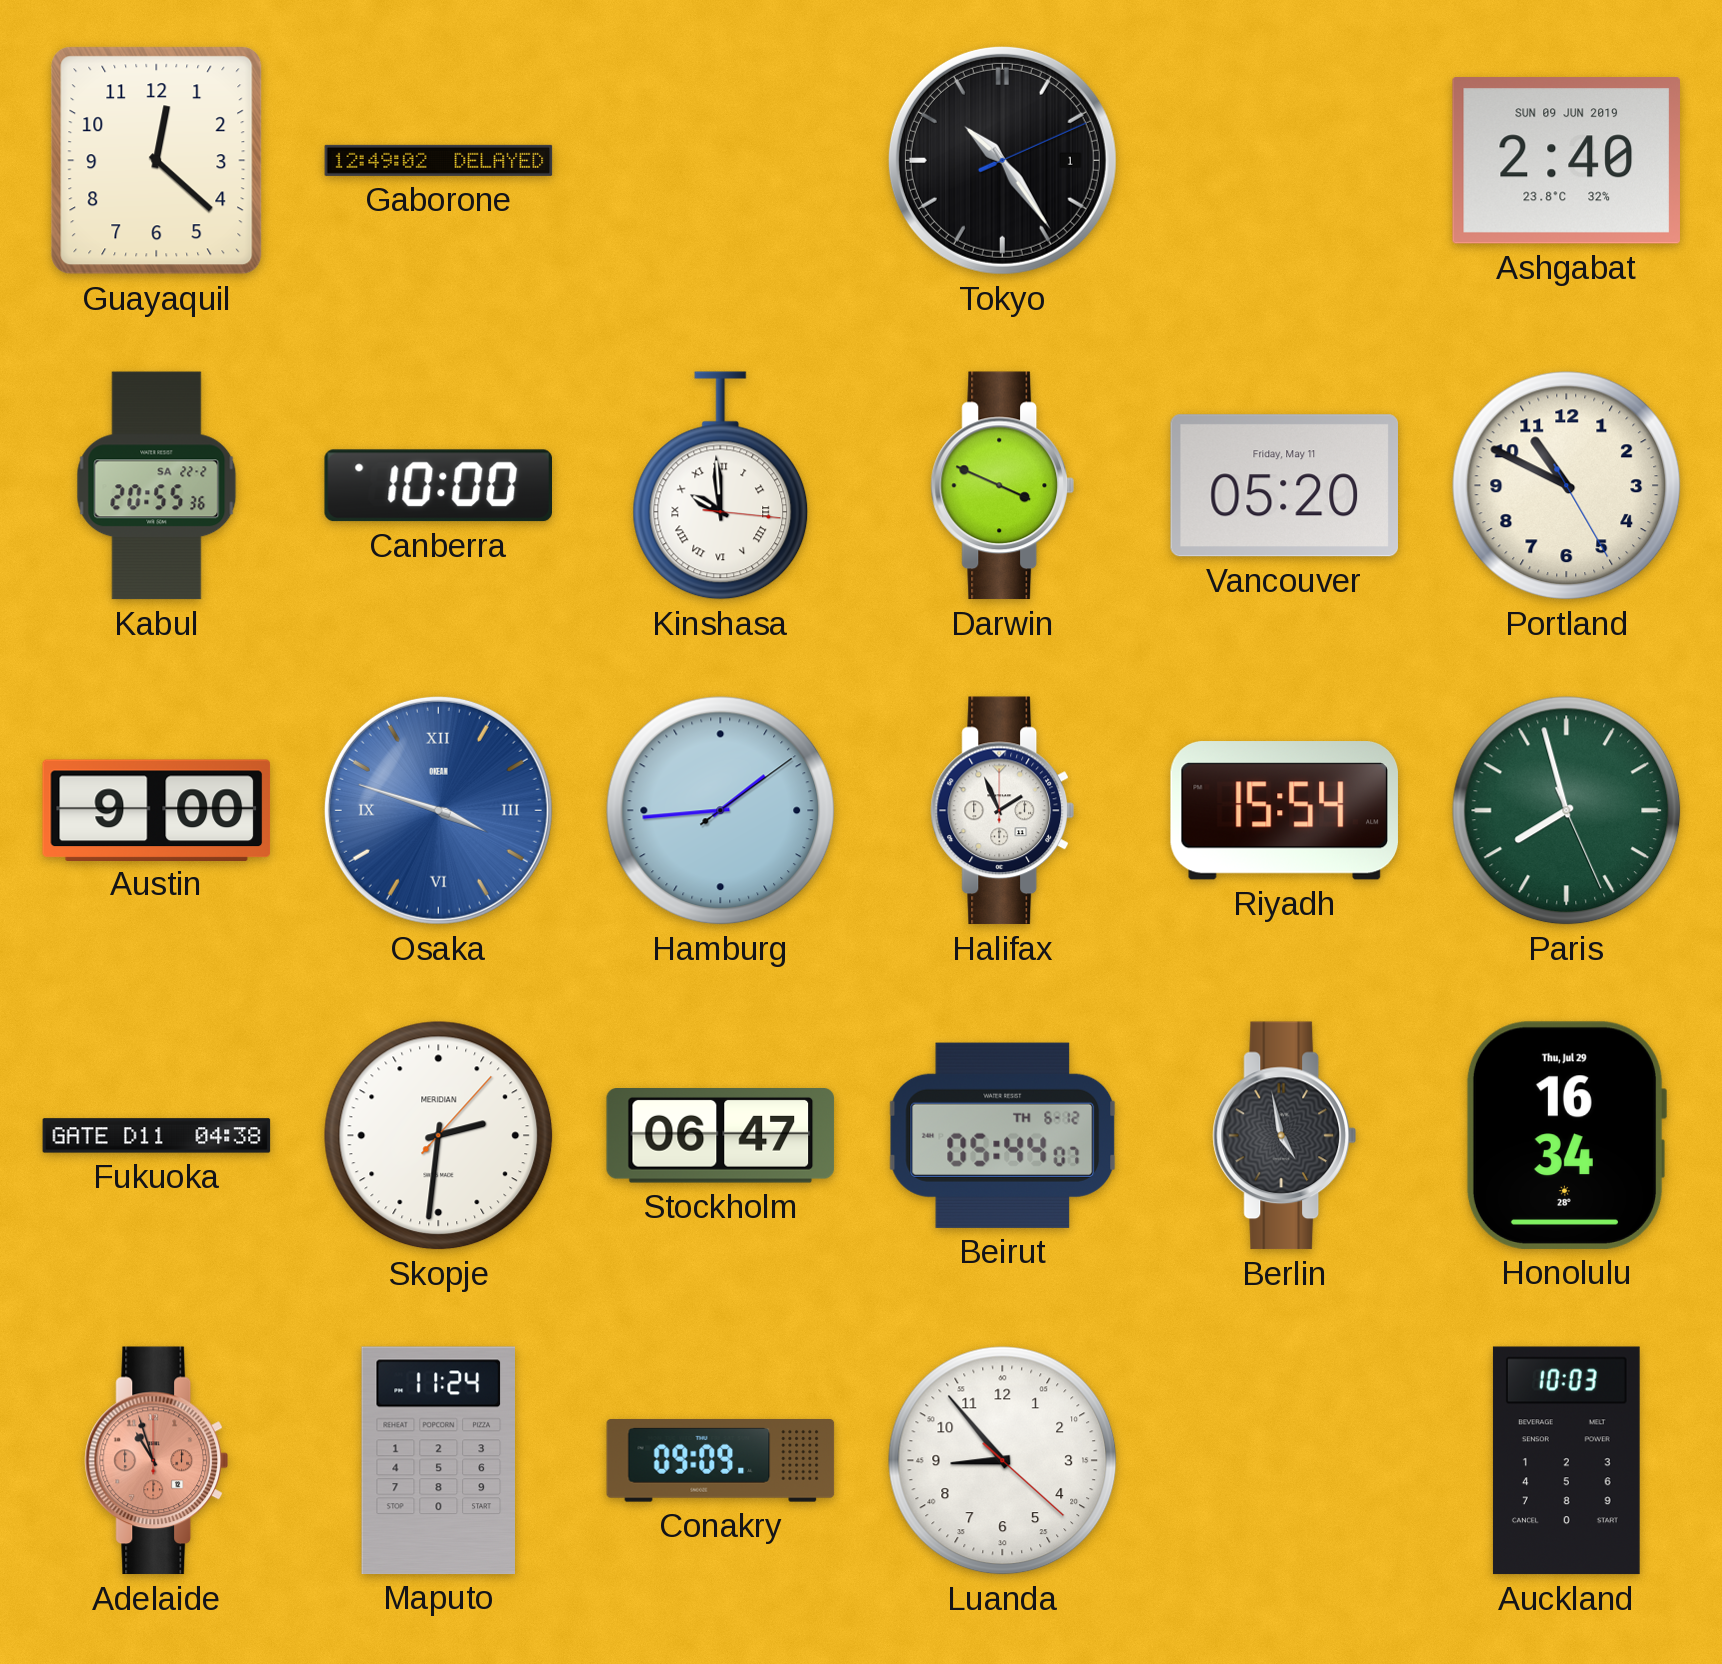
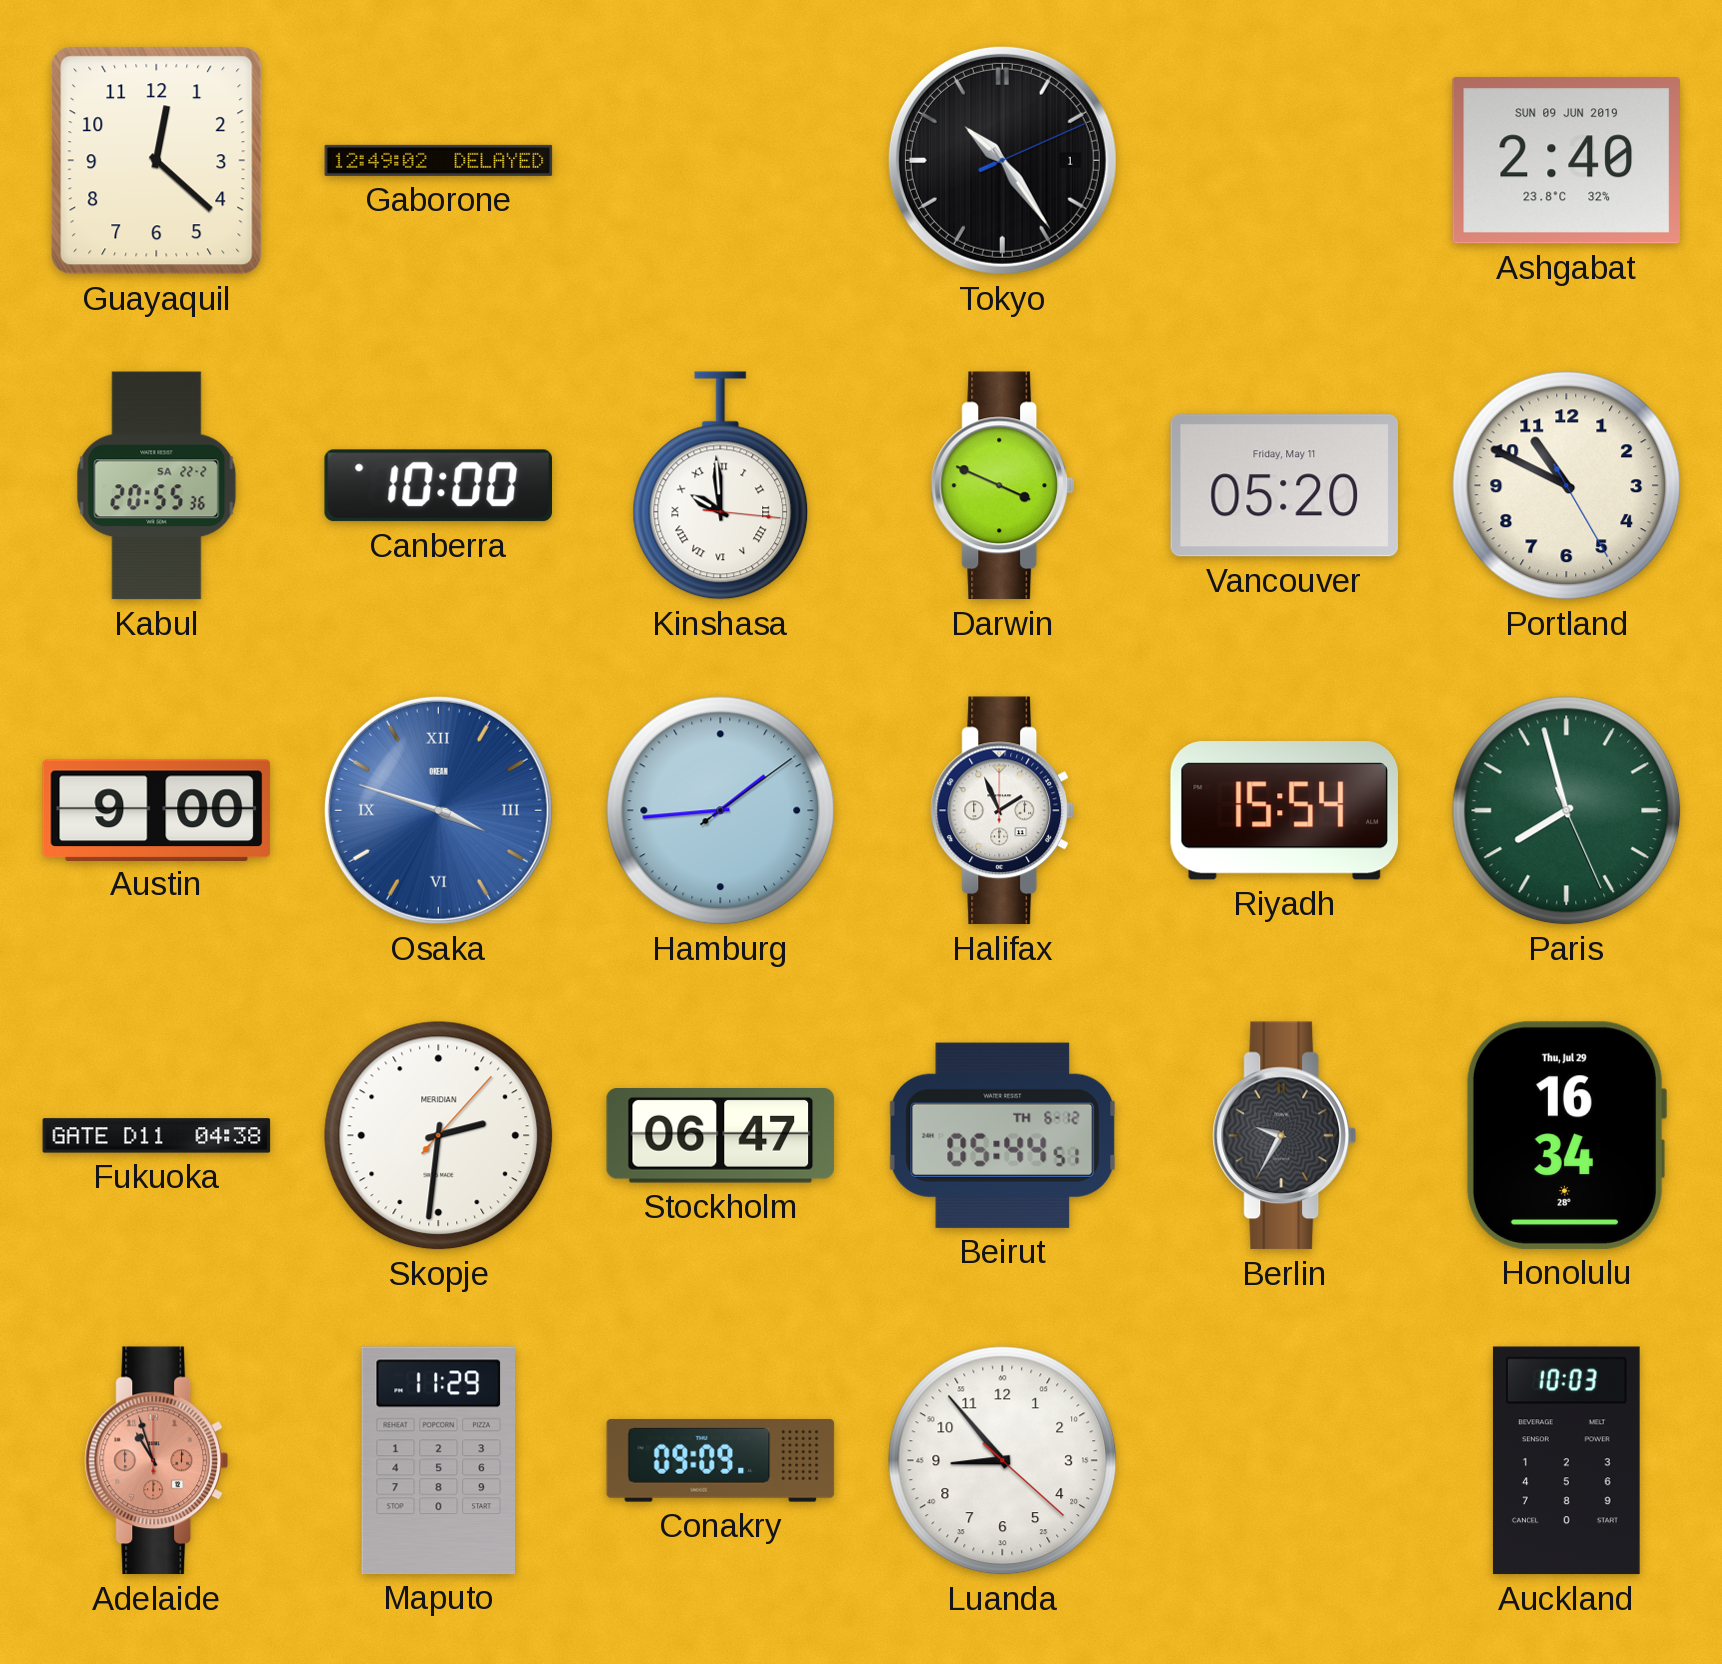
Beirut: 05:44:07 -> 05:44:51
Berlin: 4:58 -> 9:35
Maputo: 11:24 -> 11:29
